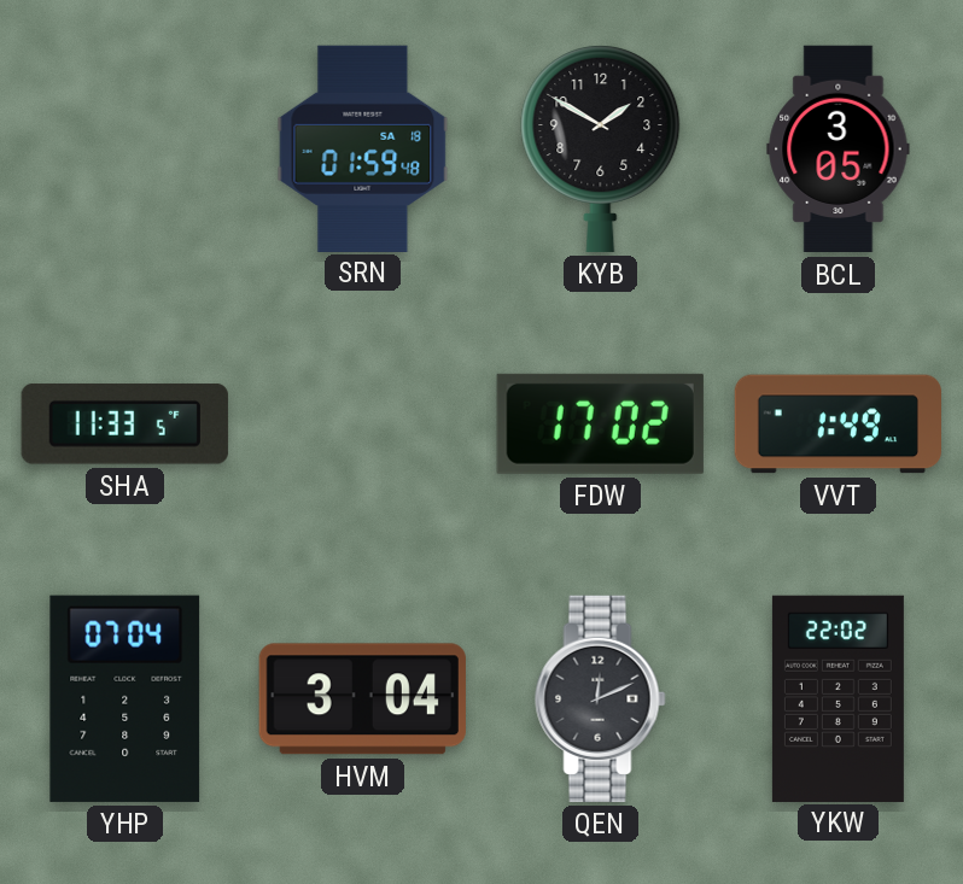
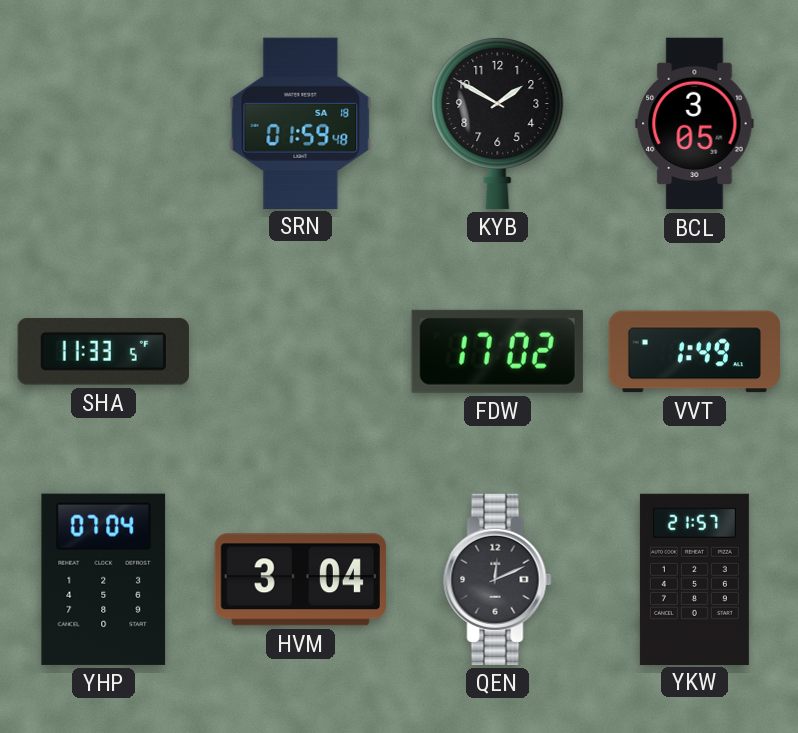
YKW: 22:02 -> 21:57
